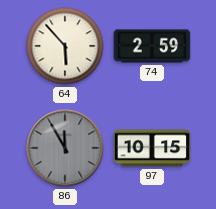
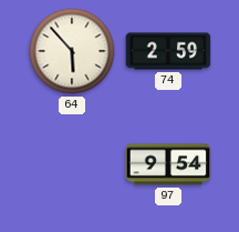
86: 11:55 -> none
97: 10:15 -> 9:54
